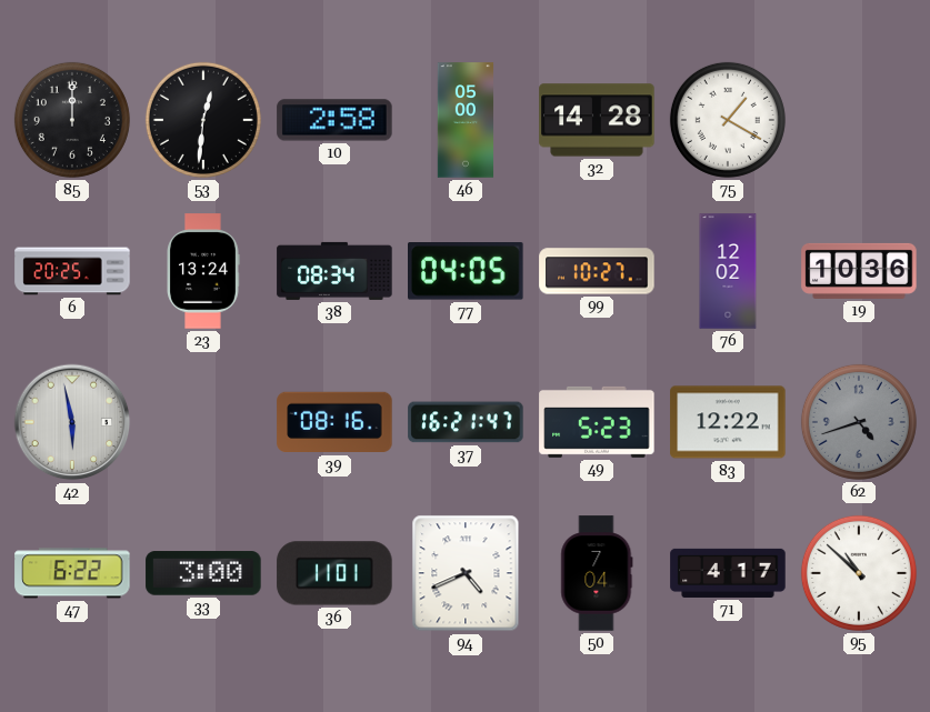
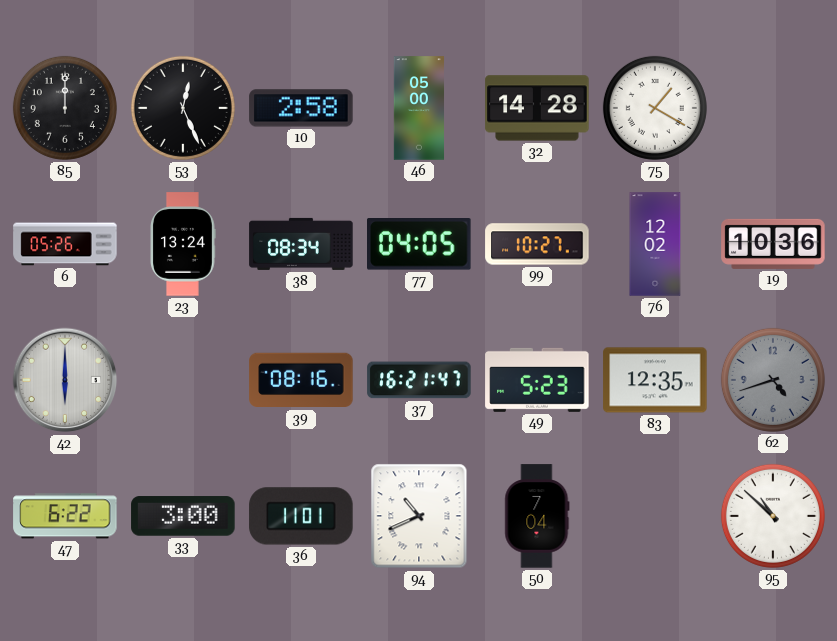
53: 12:31 -> 12:26
6: 20:25 -> 05:26
42: 5:58 -> 6:00
83: 12:22 -> 12:35
94: 4:41 -> 10:41
71: 4:17 -> none
